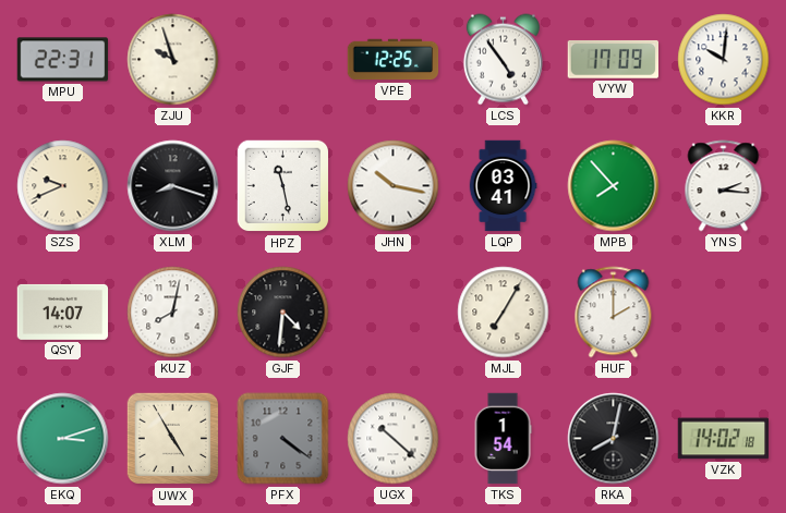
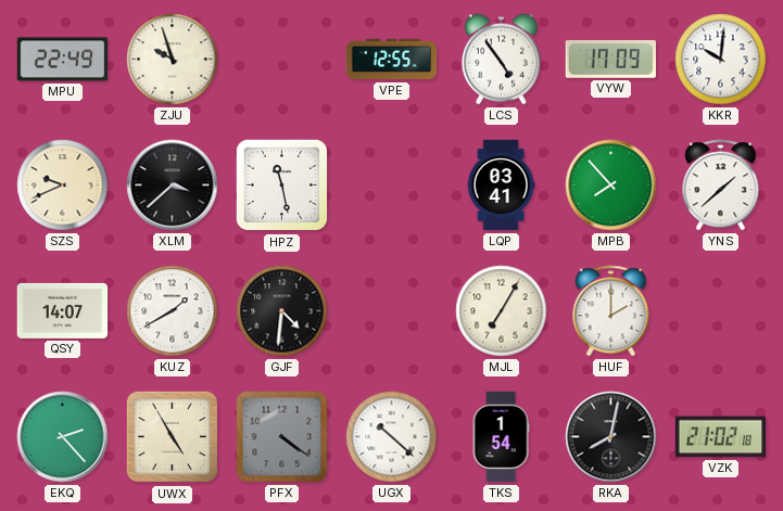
MPU: 22:31 -> 22:49
VPE: 12:25 -> 12:55
XLM: 8:18 -> 3:38
JHN: 10:17 -> none
YNS: 2:16 -> 1:38
KUZ: 8:02 -> 1:40
EKQ: 3:12 -> 2:23
VZK: 14:02 -> 21:02
